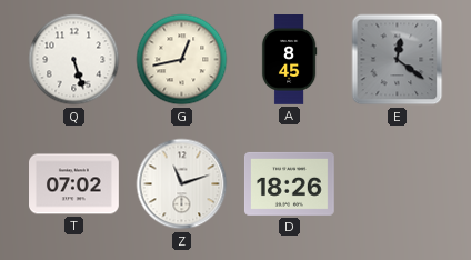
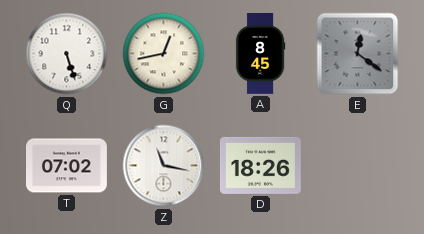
Z: 11:12 -> 11:17
